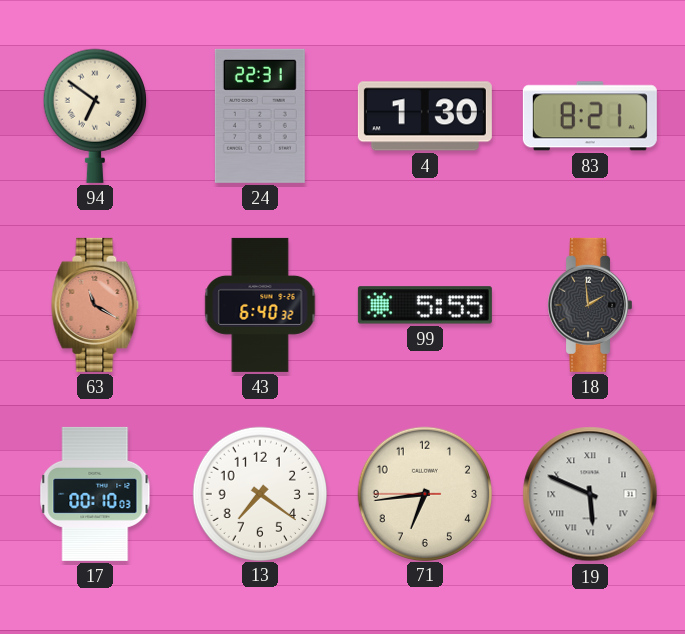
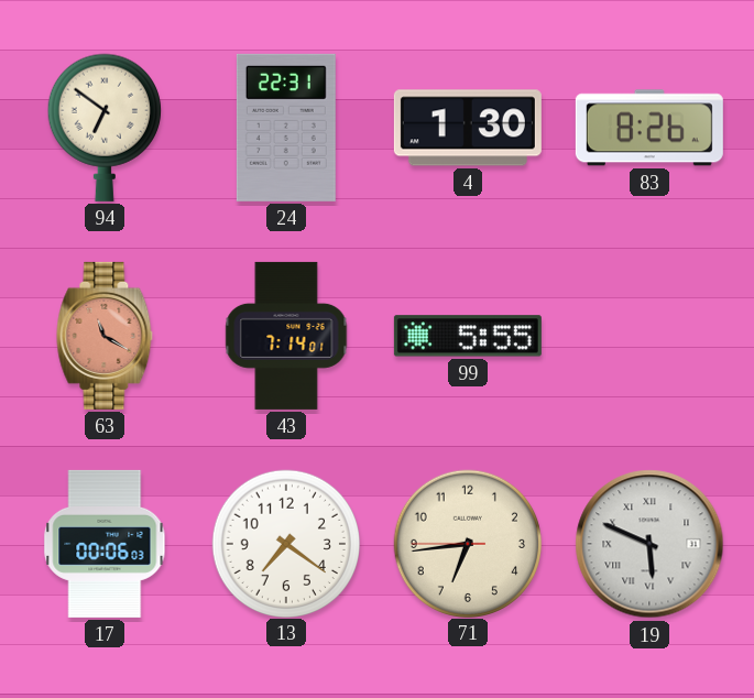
83: 8:21 -> 8:26
43: 6:40 -> 7:14
18: 1:59 -> none
17: 00:10 -> 00:06
